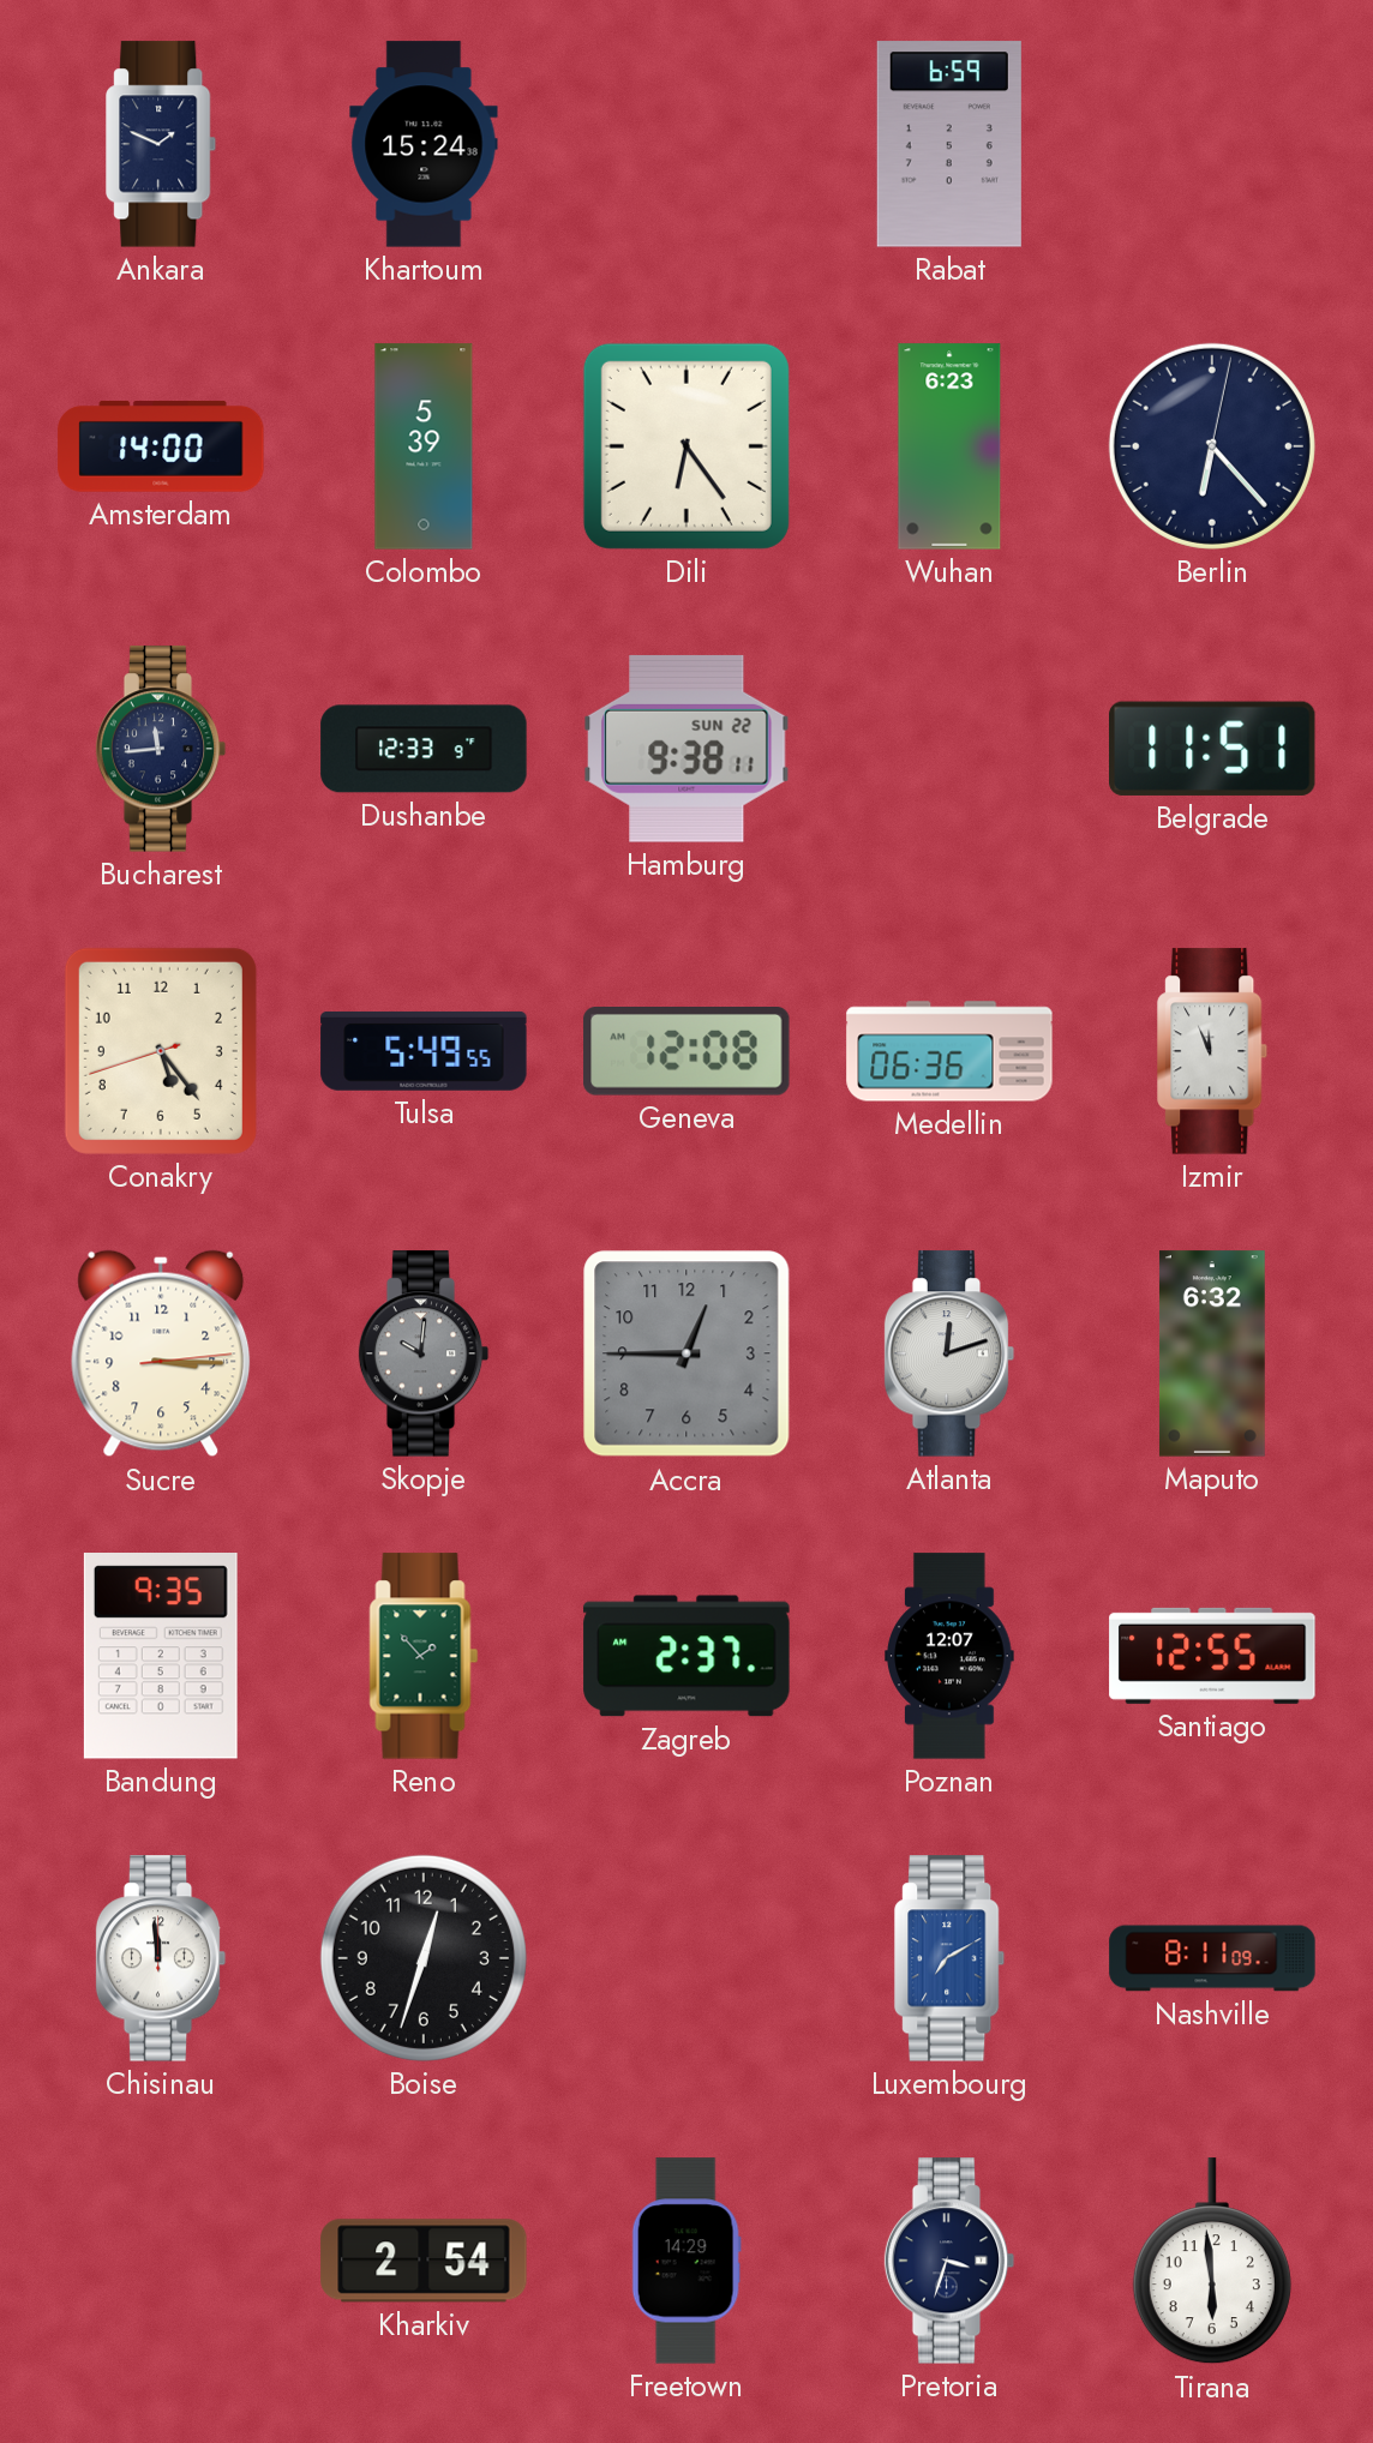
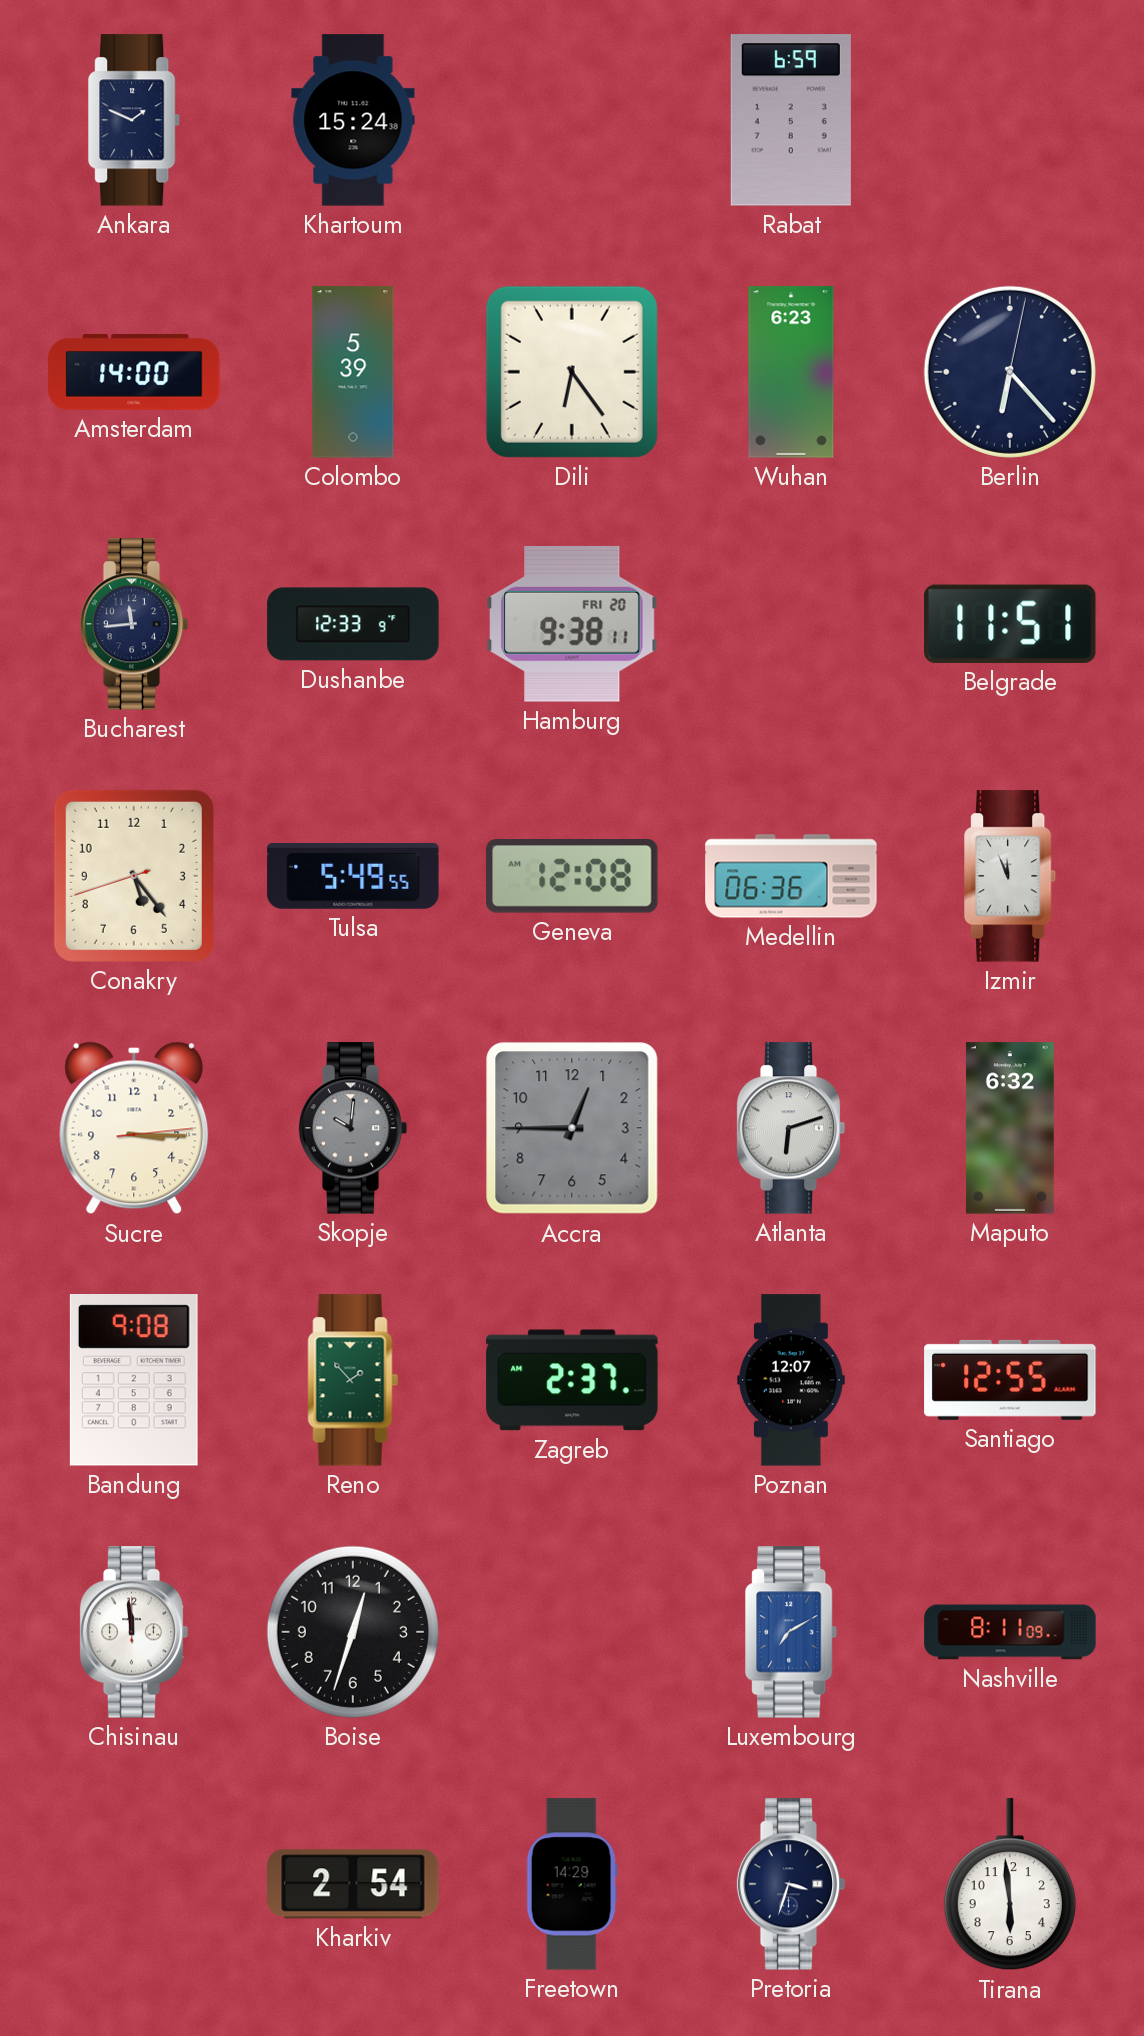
Hamburg date: SUN 22 -> FRI 20
Atlanta: 12:12 -> 6:12
Bandung: 9:35 -> 9:08
